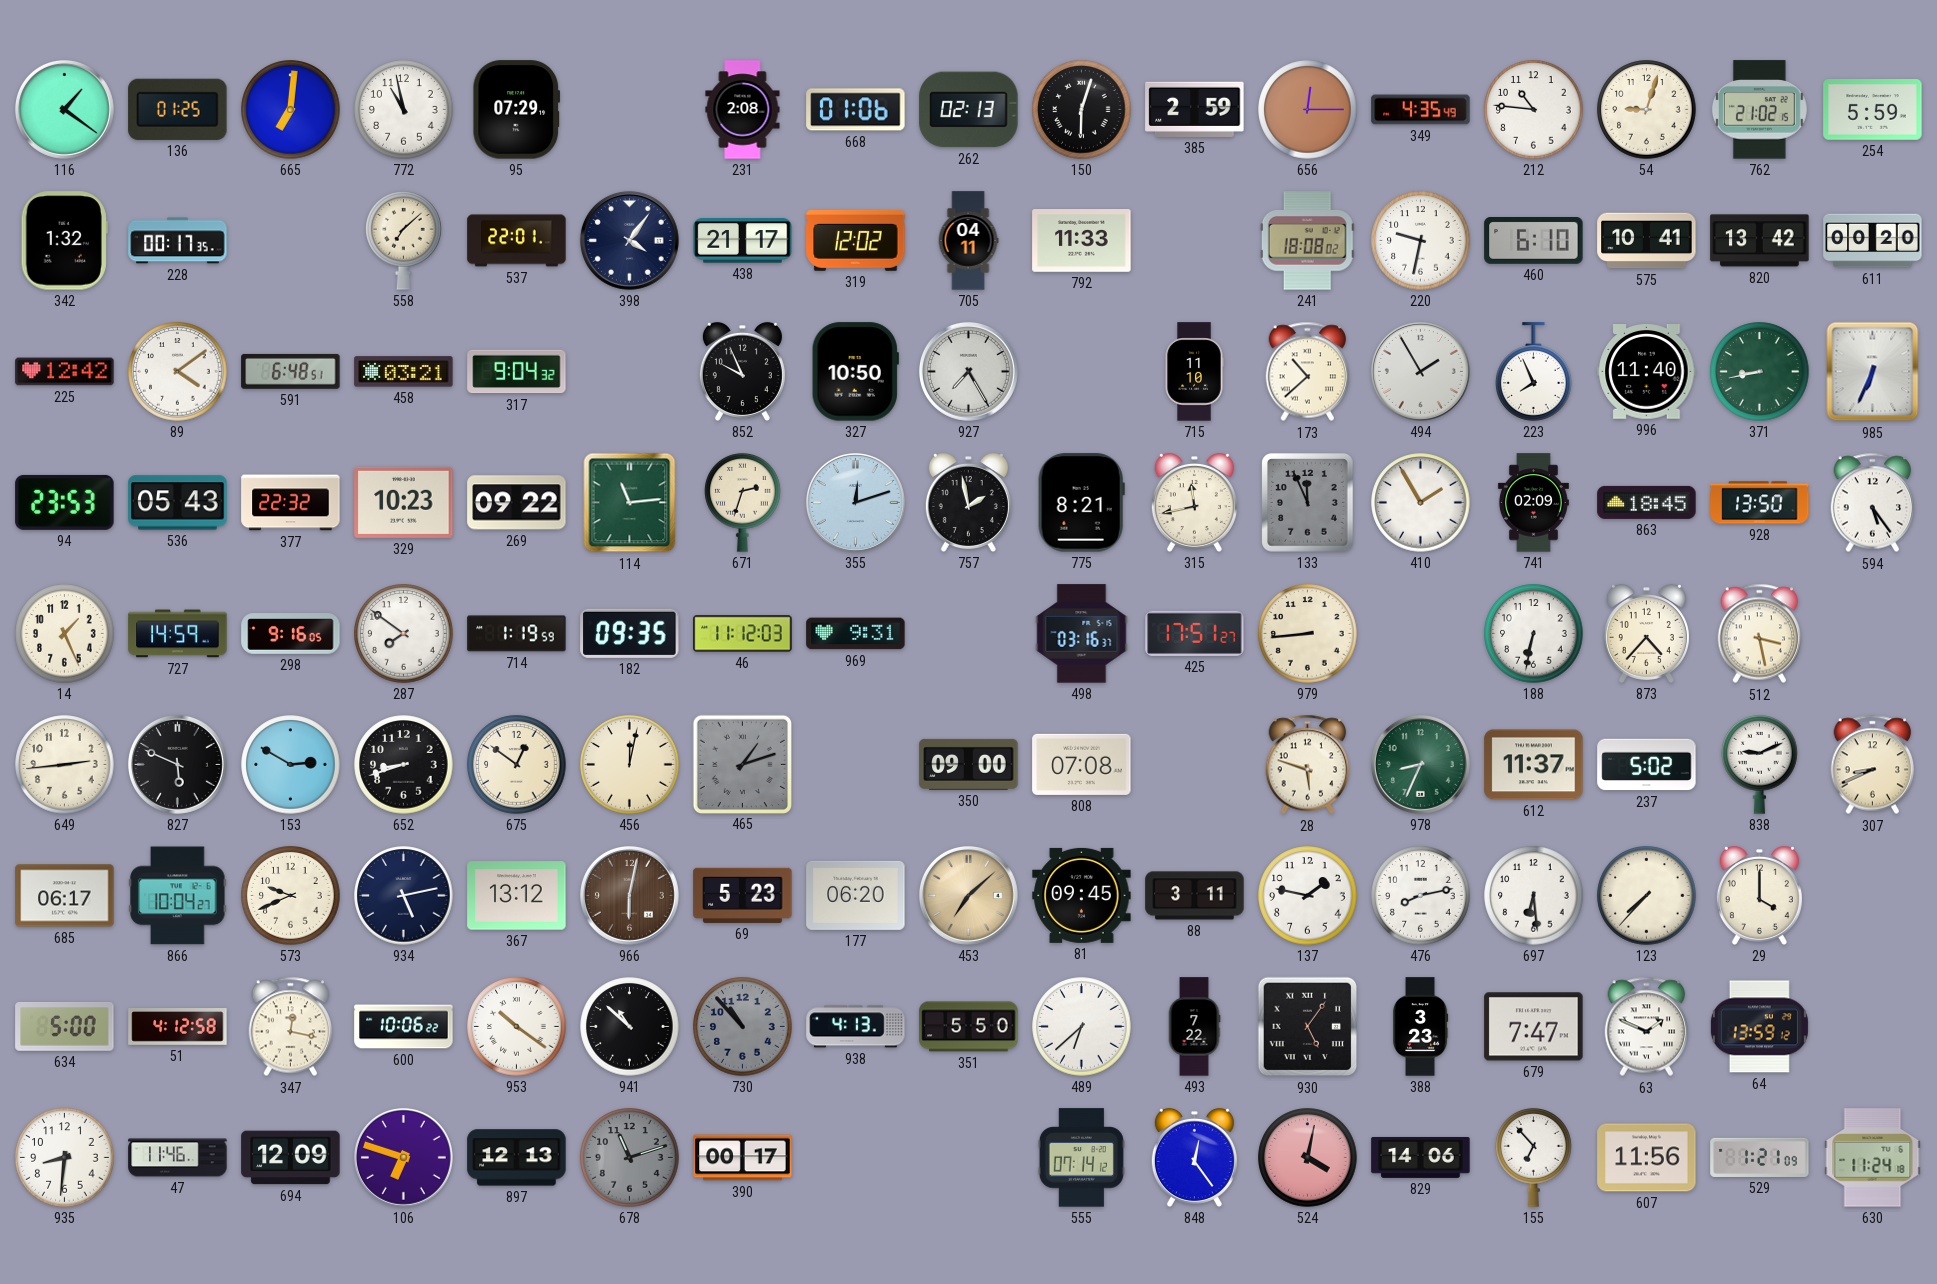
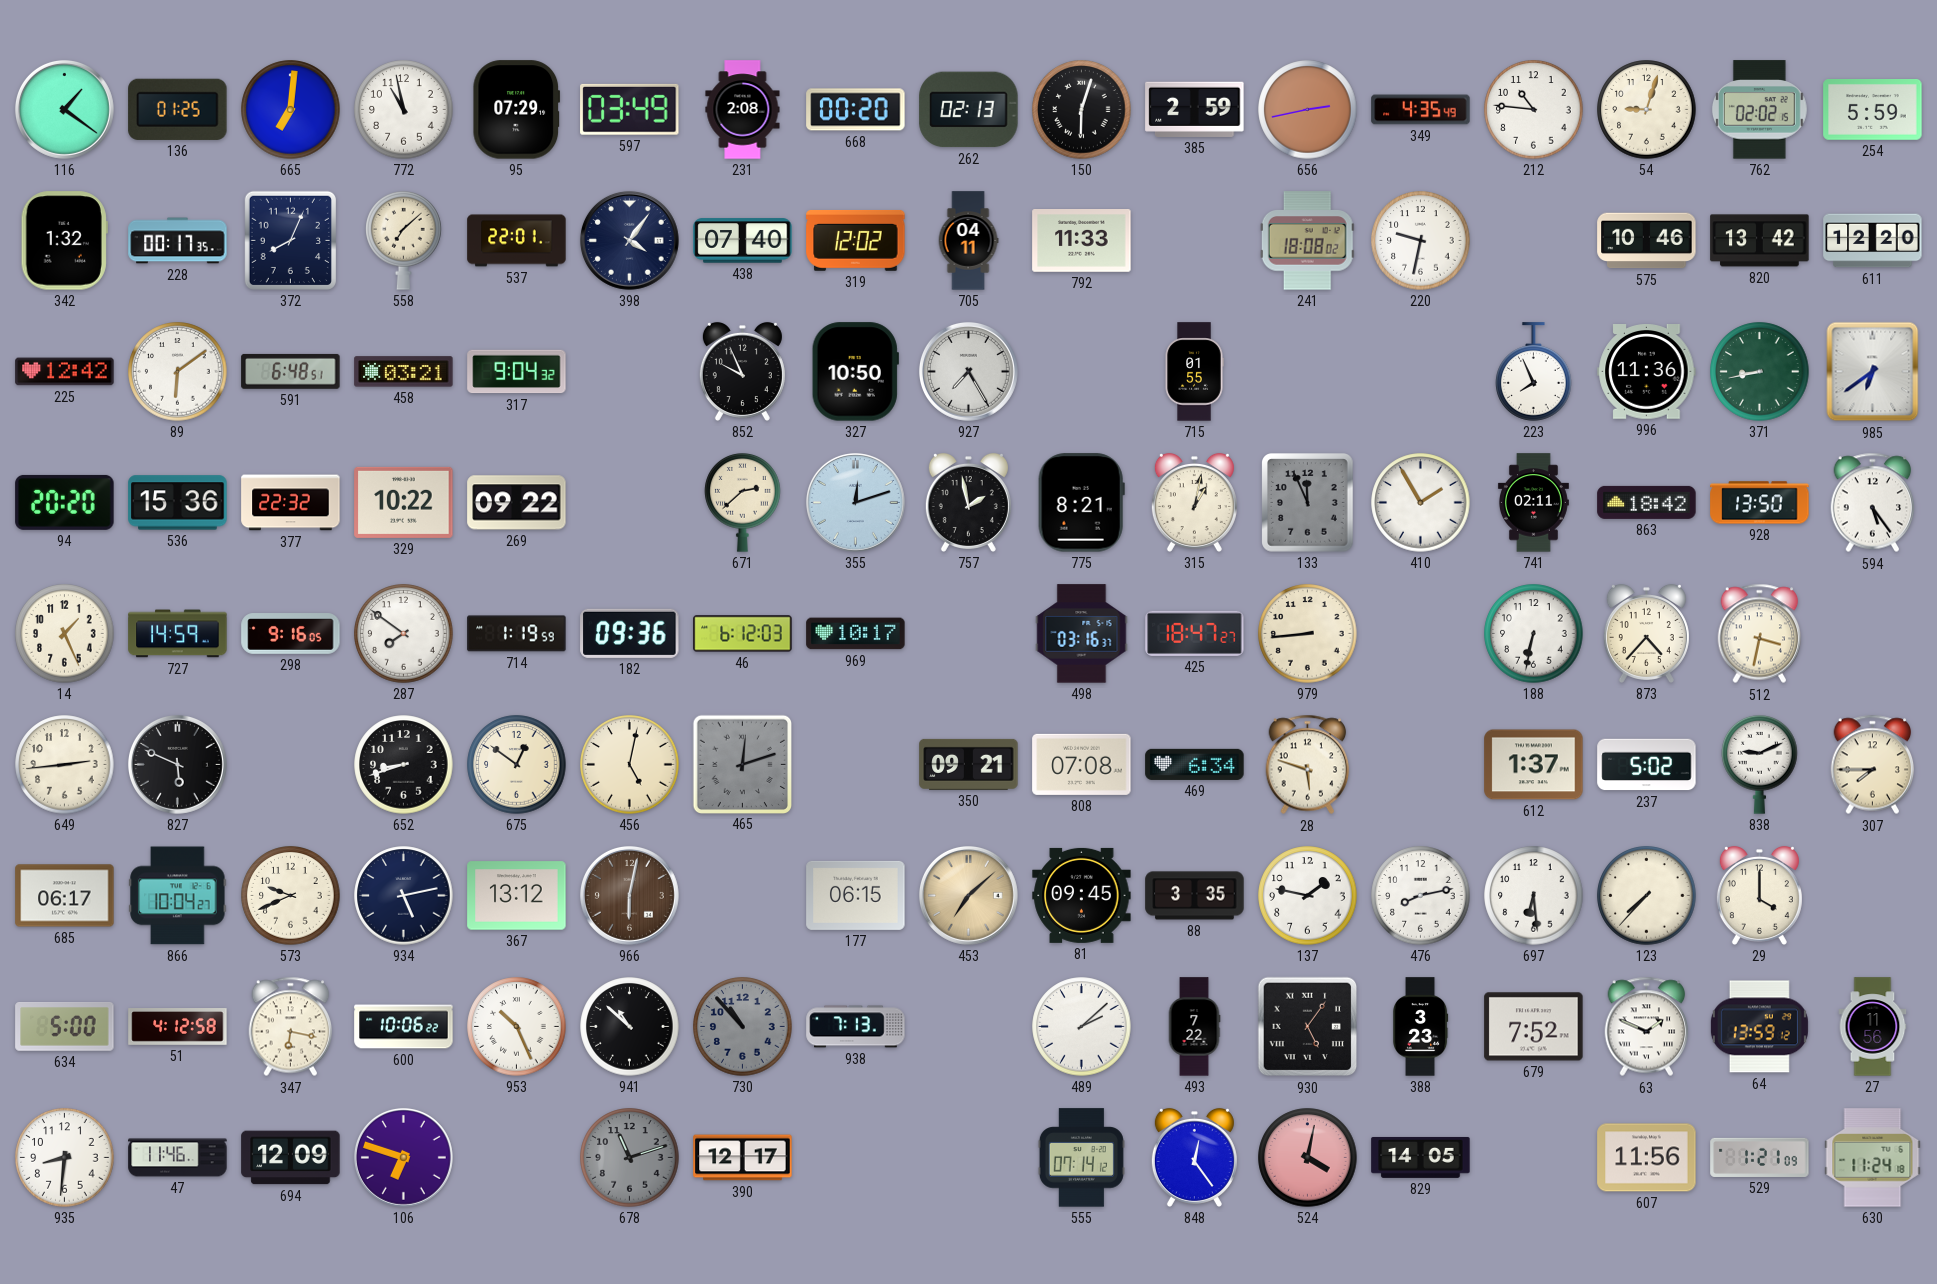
597: none -> 03:49
668: 01:06 -> 00:20
656: 12:15 -> 2:43
762: 21:02 -> 02:02
372: none -> 8:04
438: 21:17 -> 07:40
460: 6:10 -> none
575: 10:41 -> 10:46
611: 00:20 -> 12:20
89: 4:09 -> 6:09
715: 11:10 -> 01:55
173: 10:38 -> none
494: 1:55 -> none
996: 11:40 -> 11:36
985: 6:34 -> 6:39
94: 23:53 -> 20:20
536: 05:43 -> 15:36
329: 10:23 -> 10:22
114: 11:14 -> none
671: 2:33 -> 2:38
315: 11:43 -> 1:02
741: 02:09 -> 02:11
863: 18:45 -> 18:42
182: 09:35 -> 09:36
46: 11:12 -> 6:12
969: 9:31 -> 10:17
425: 17:51 -> 18:47
512: 3:28 -> 3:32
153: 2:50 -> none
456: 12:02 -> 5:02
465: 1:12 -> 12:12
350: 09:00 -> 09:21
469: none -> 6:34
978: 8:34 -> none
612: 11:37 -> 1:37
307: 8:41 -> 7:45
69: 5:23 -> none
177: 06:20 -> 06:15
88: 3:11 -> 3:35
347: 12:17 -> 6:17
953: 10:21 -> 10:26
938: 4:13 -> 7:13
351: 5:50 -> none
489: 6:38 -> 2:08
679: 7:47 -> 7:52
27: none -> 11:56
897: 12:13 -> none
390: 00:17 -> 12:17
829: 14:06 -> 14:05
155: 6:53 -> none
